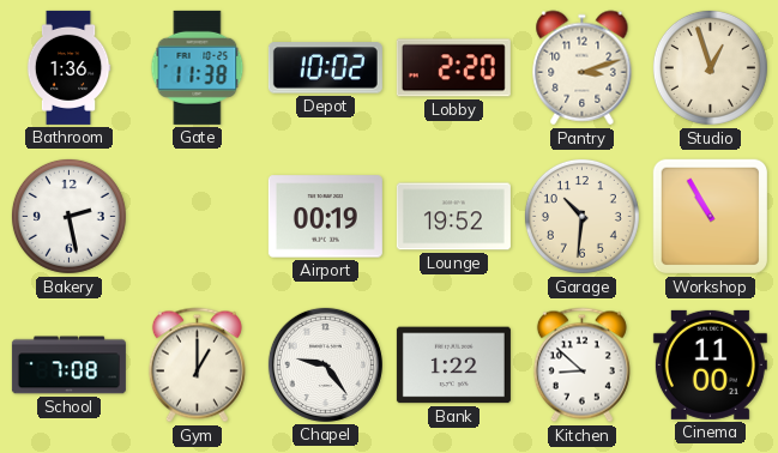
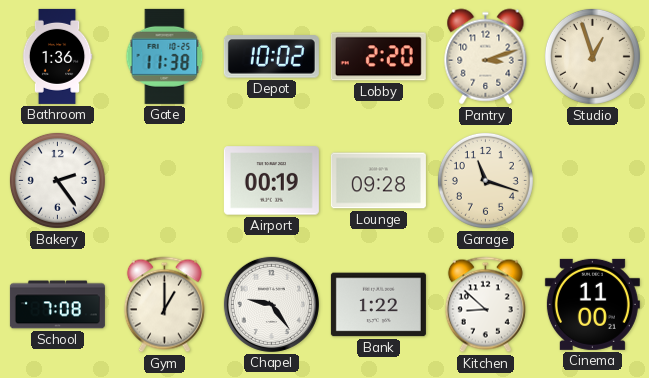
Bakery: 2:28 -> 2:24
Lounge: 19:52 -> 09:28
Garage: 10:31 -> 11:18
Workshop: 10:55 -> none
